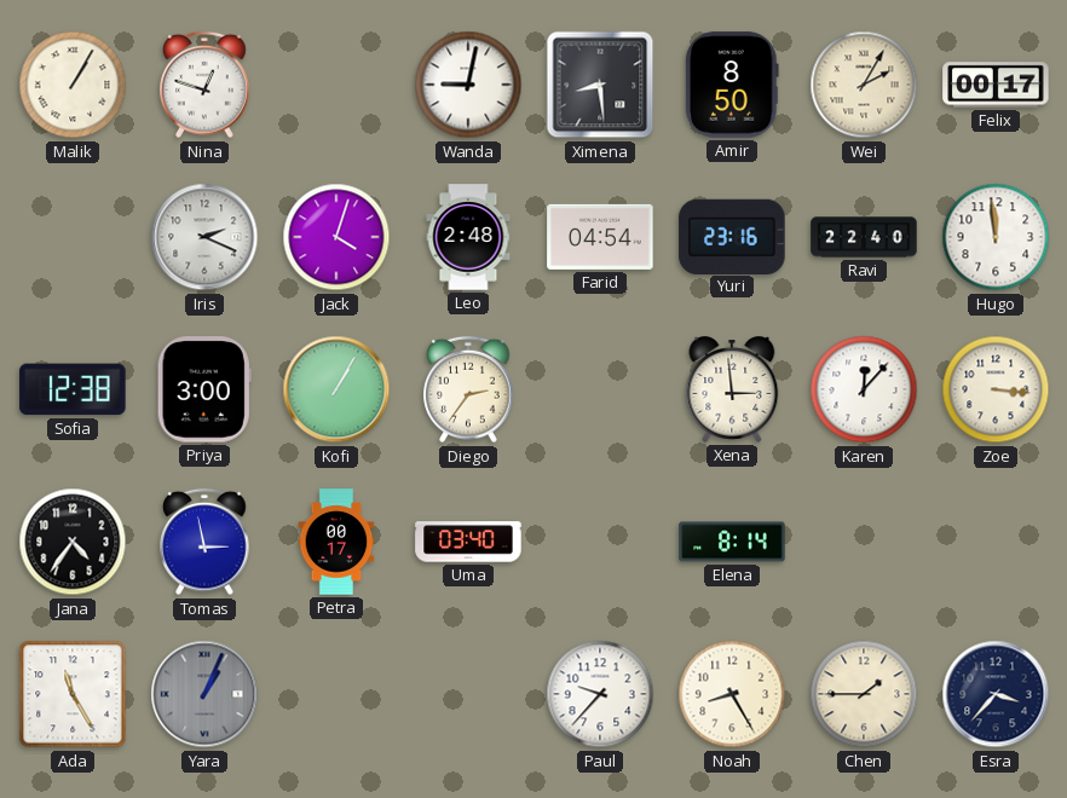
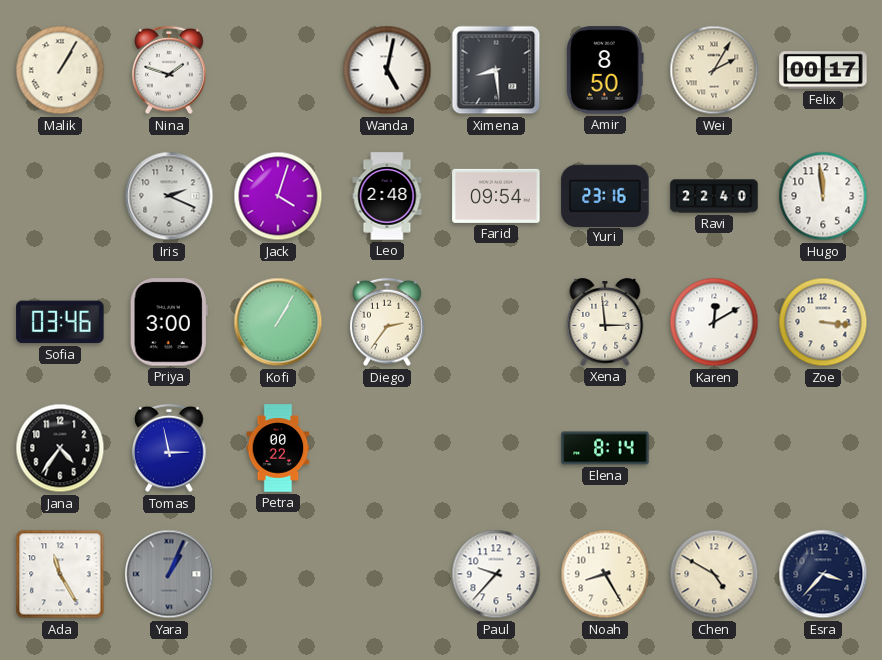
Nina: 12:48 -> 1:48
Wanda: 9:02 -> 5:02
Farid: 04:54 -> 09:54
Sofia: 12:38 -> 03:46
Karen: 12:07 -> 12:10
Petra: 00:17 -> 00:22
Uma: 03:40 -> none
Chen: 1:45 -> 4:50
